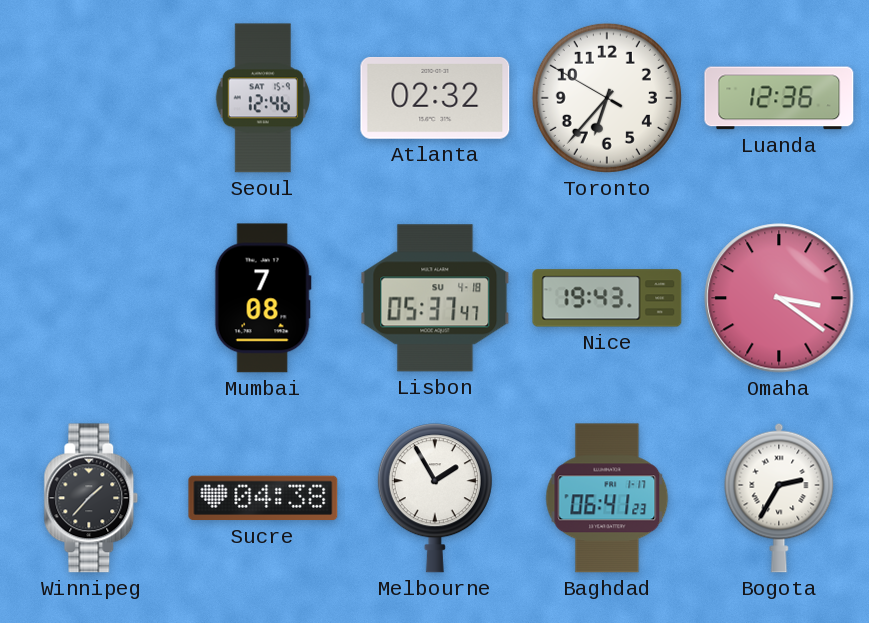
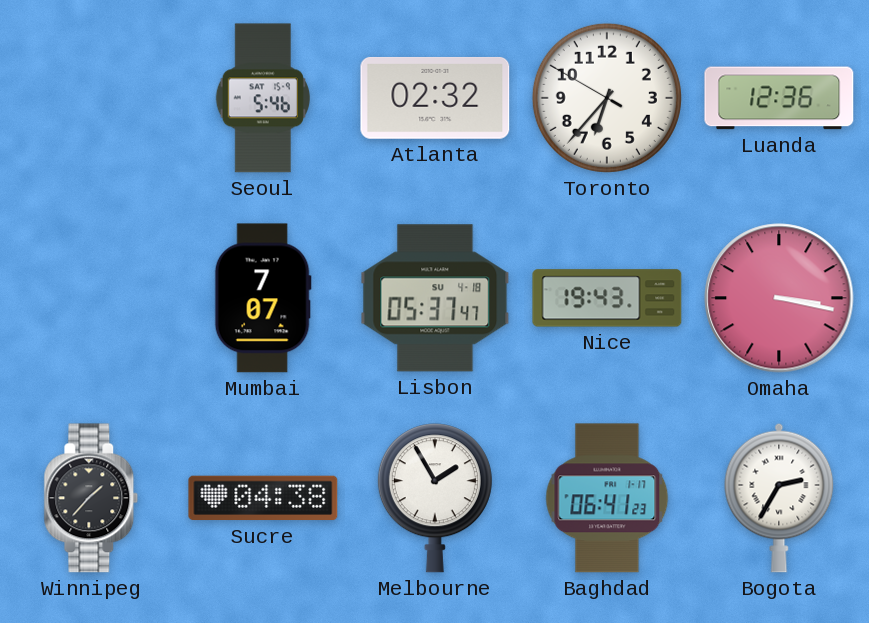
Seoul: 12:46 -> 5:46
Mumbai: 7:08 -> 7:07
Omaha: 3:21 -> 3:17
